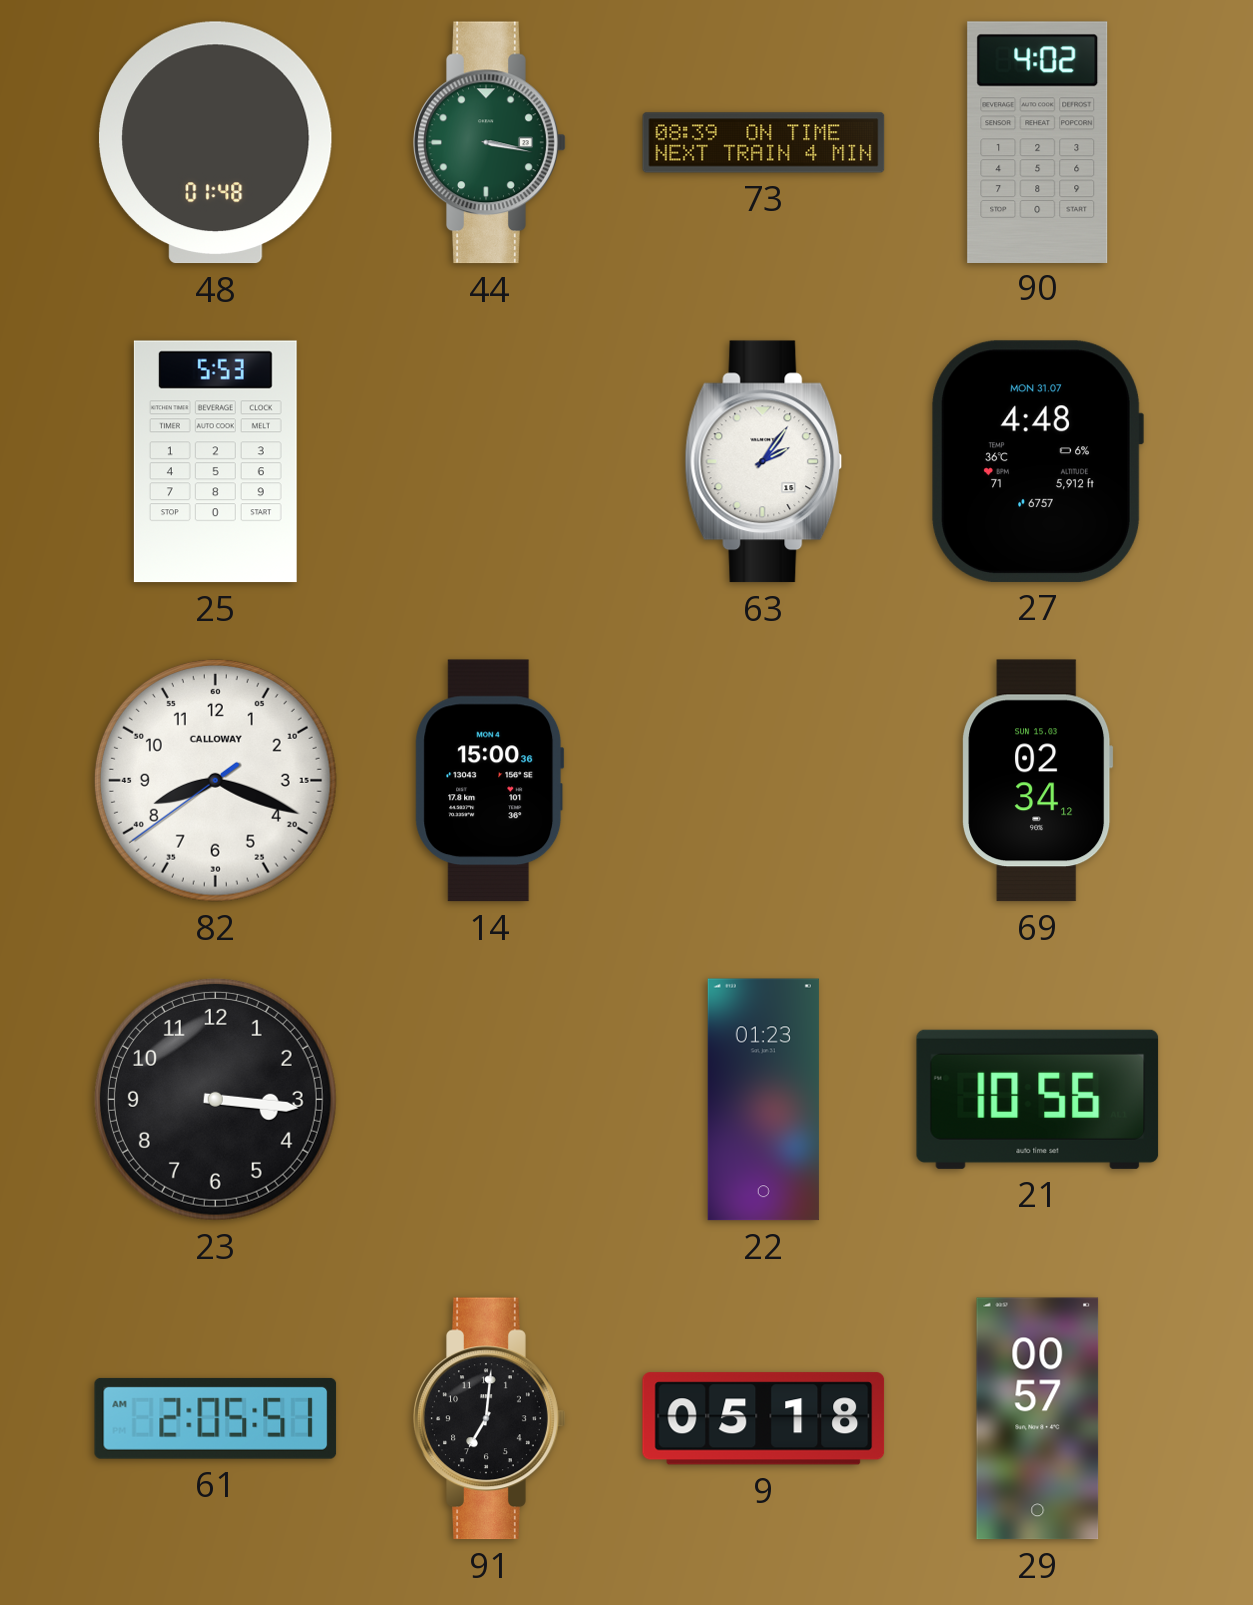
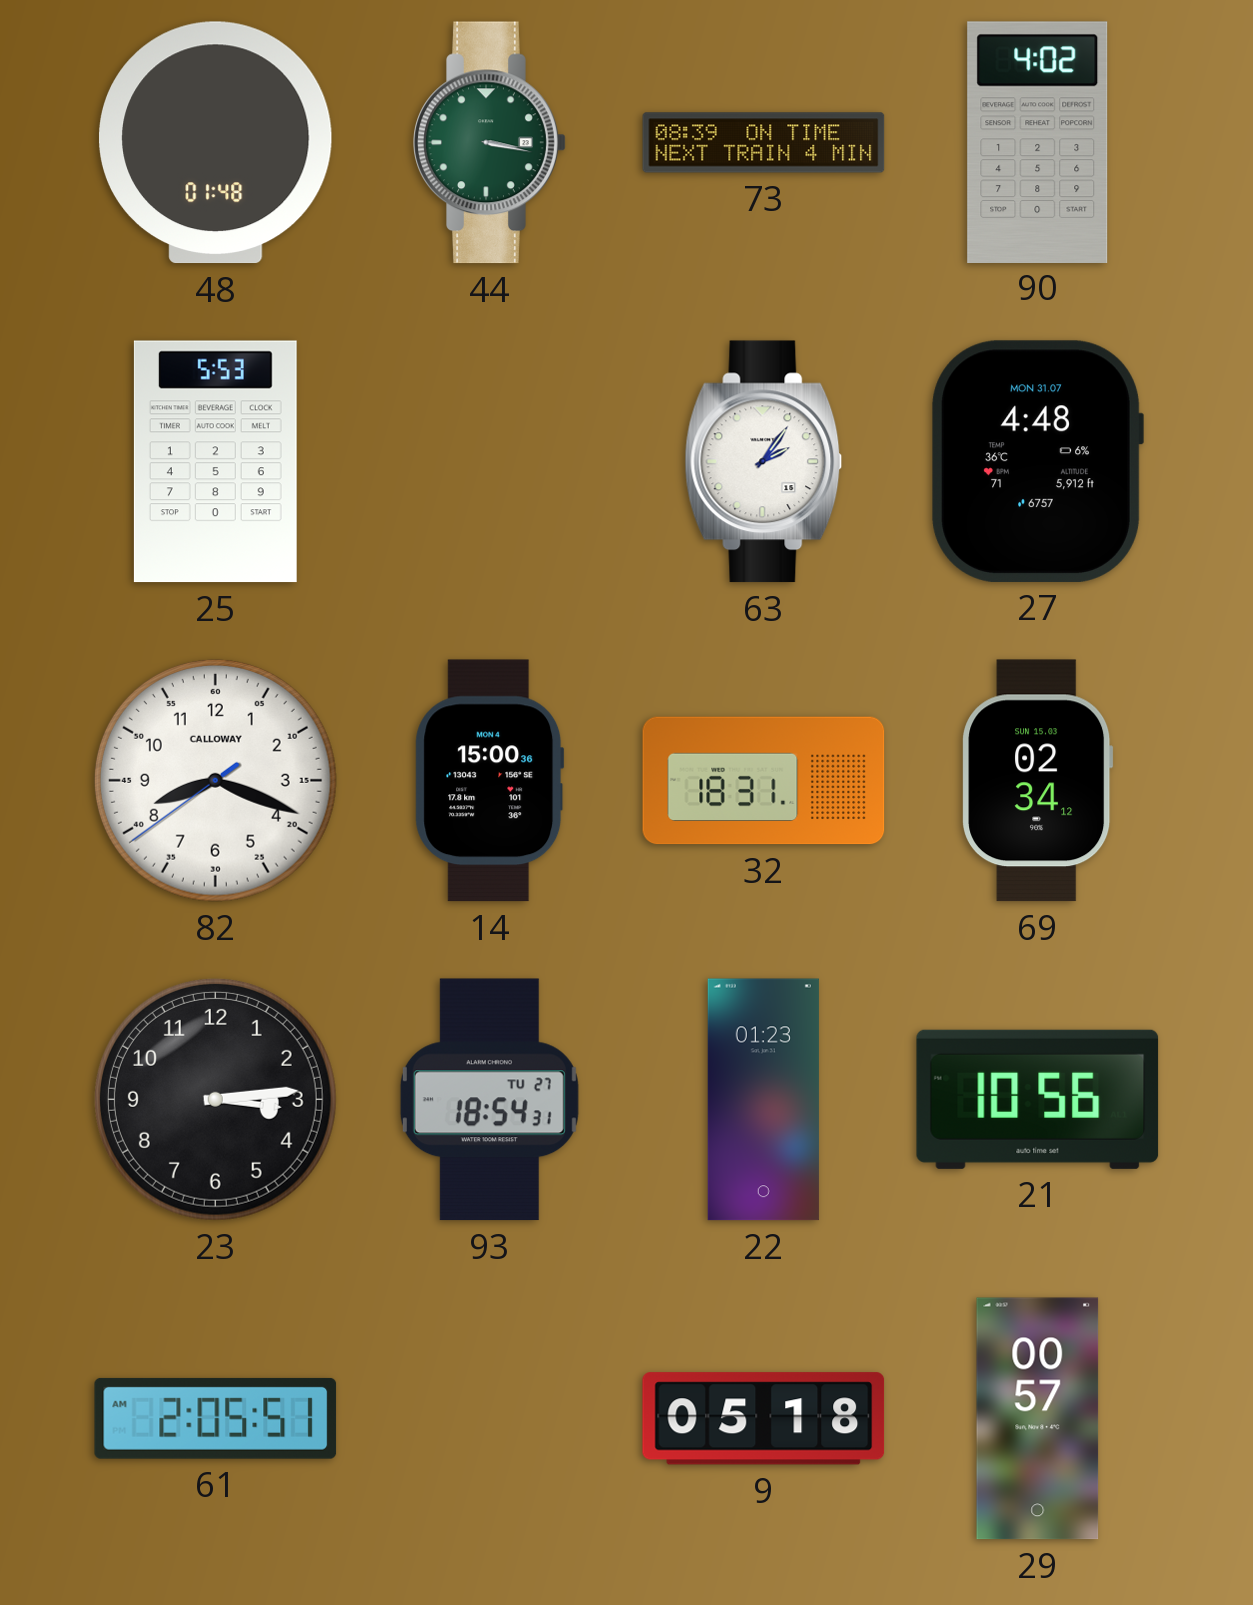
32: none -> 18:31
23: 3:16 -> 3:14
93: none -> 18:54
91: 7:01 -> none
